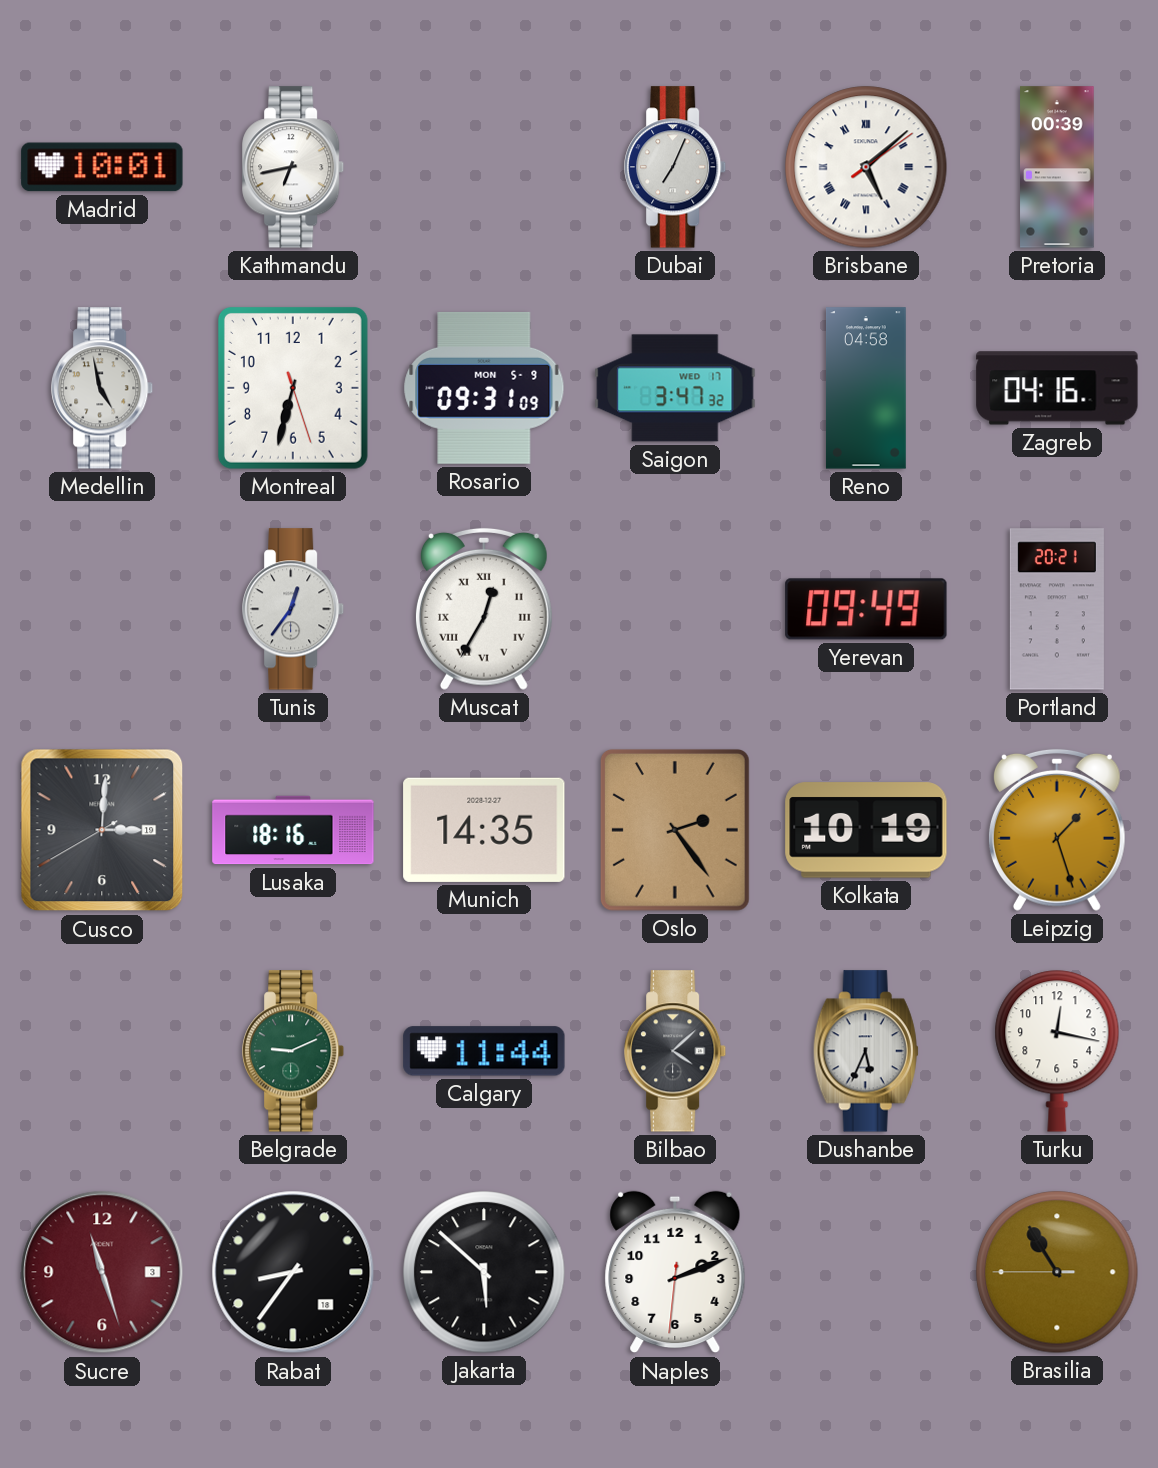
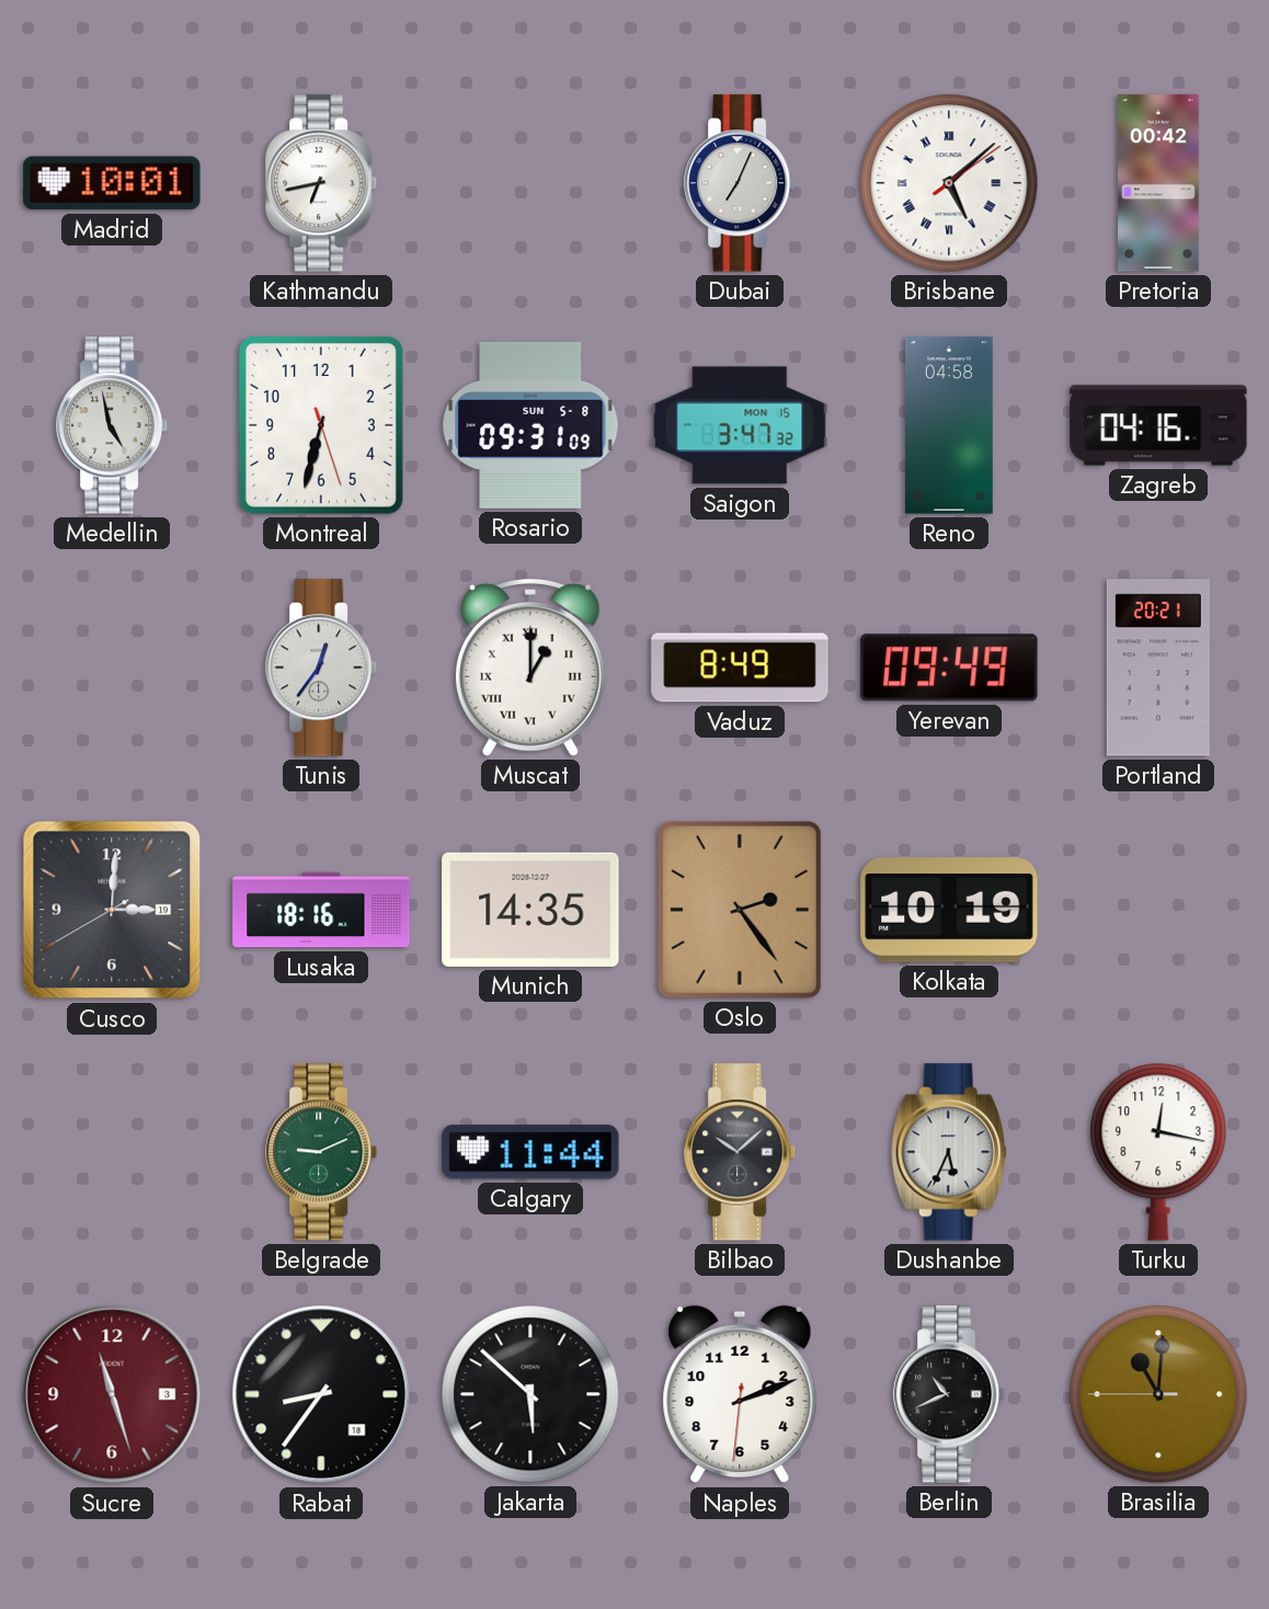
Pretoria: 00:39 -> 00:42
Rosario date: MON 5-9 -> SUN 5-8
Saigon date: WED 17 -> MON 15
Muscat: 12:35 -> 1:00
Vaduz: none -> 8:49
Leipzig: 1:27 -> none
Bilbao: 4:08 -> 10:08
Berlin: none -> 10:41
Brasilia: 10:54 -> 11:00
